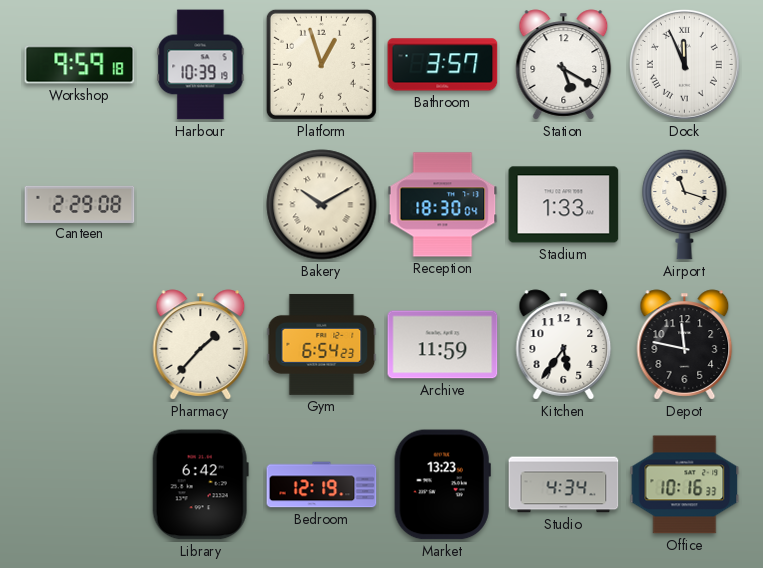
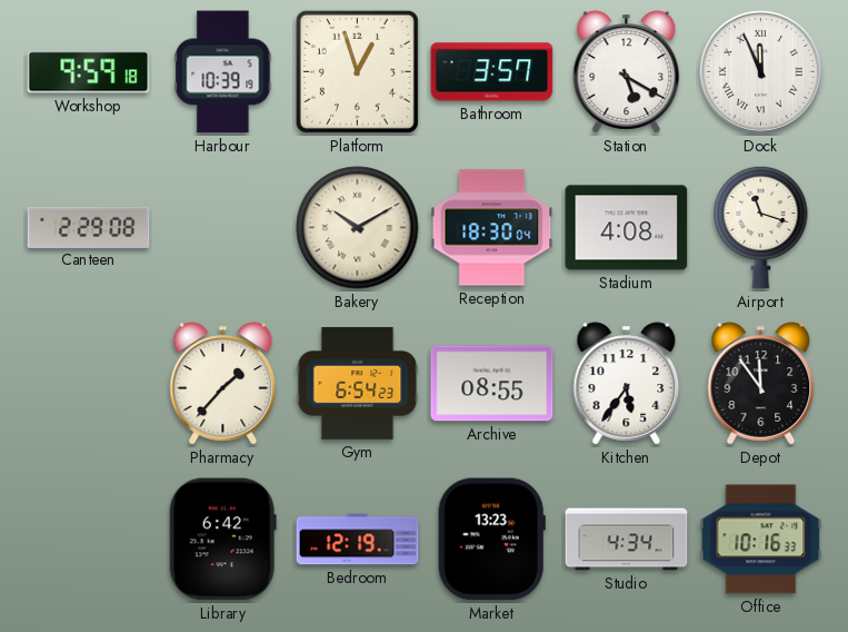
Stadium: 1:33 -> 4:08
Archive: 11:59 -> 08:55
Depot: 11:47 -> 11:54
